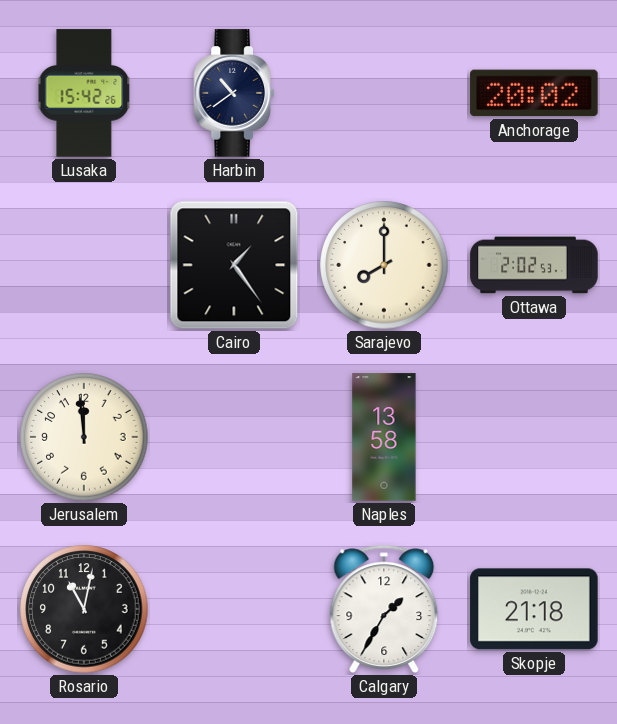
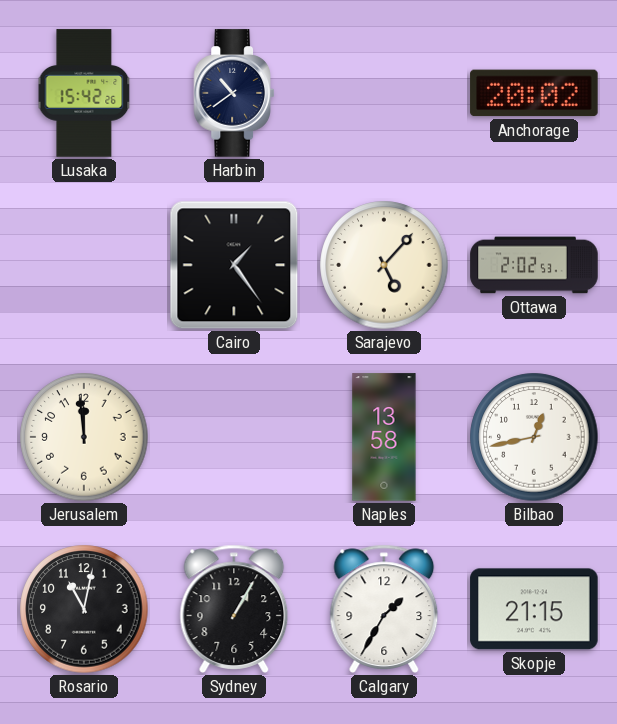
Sarajevo: 8:00 -> 5:07
Bilbao: none -> 12:43
Sydney: none -> 1:05
Skopje: 21:18 -> 21:15
